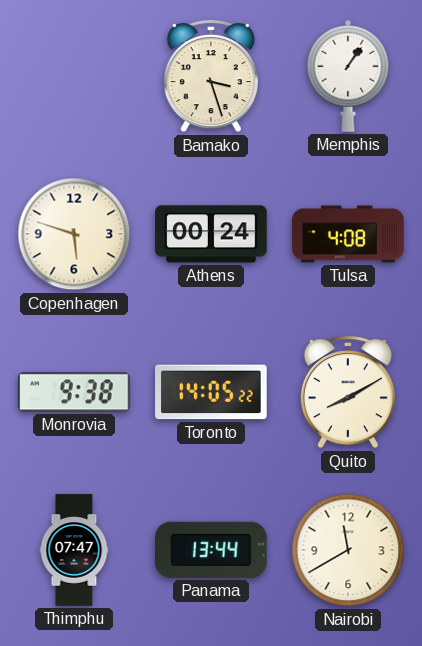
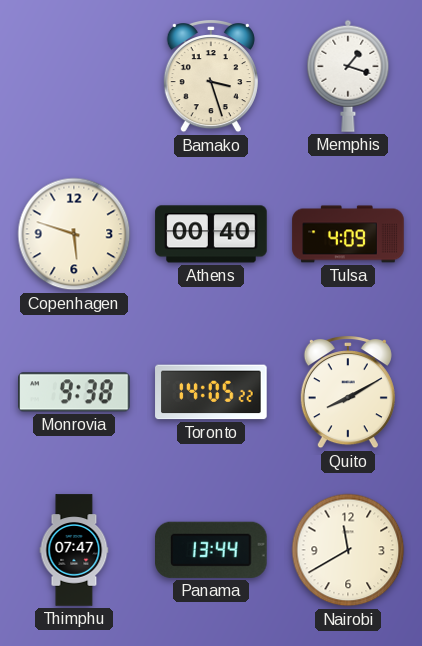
Memphis: 1:06 -> 1:18
Athens: 00:24 -> 00:40
Tulsa: 4:08 -> 4:09
